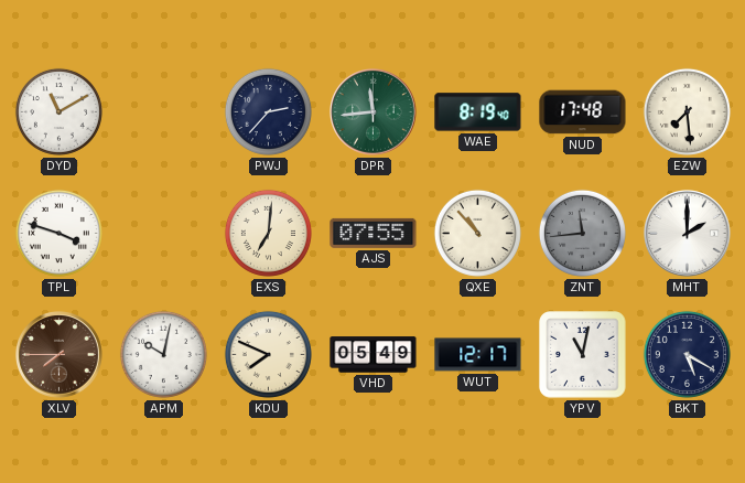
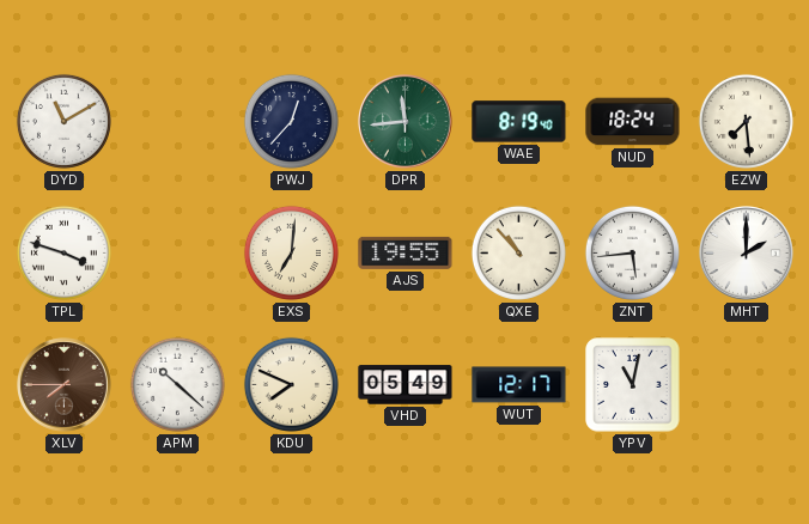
PWJ: 2:37 -> 12:37
NUD: 17:48 -> 18:24
AJS: 07:55 -> 19:55
ZNT: 11:44 -> 5:44
ZNT dial: grey -> white
APM: 10:02 -> 10:22
BKT: 5:20 -> none
